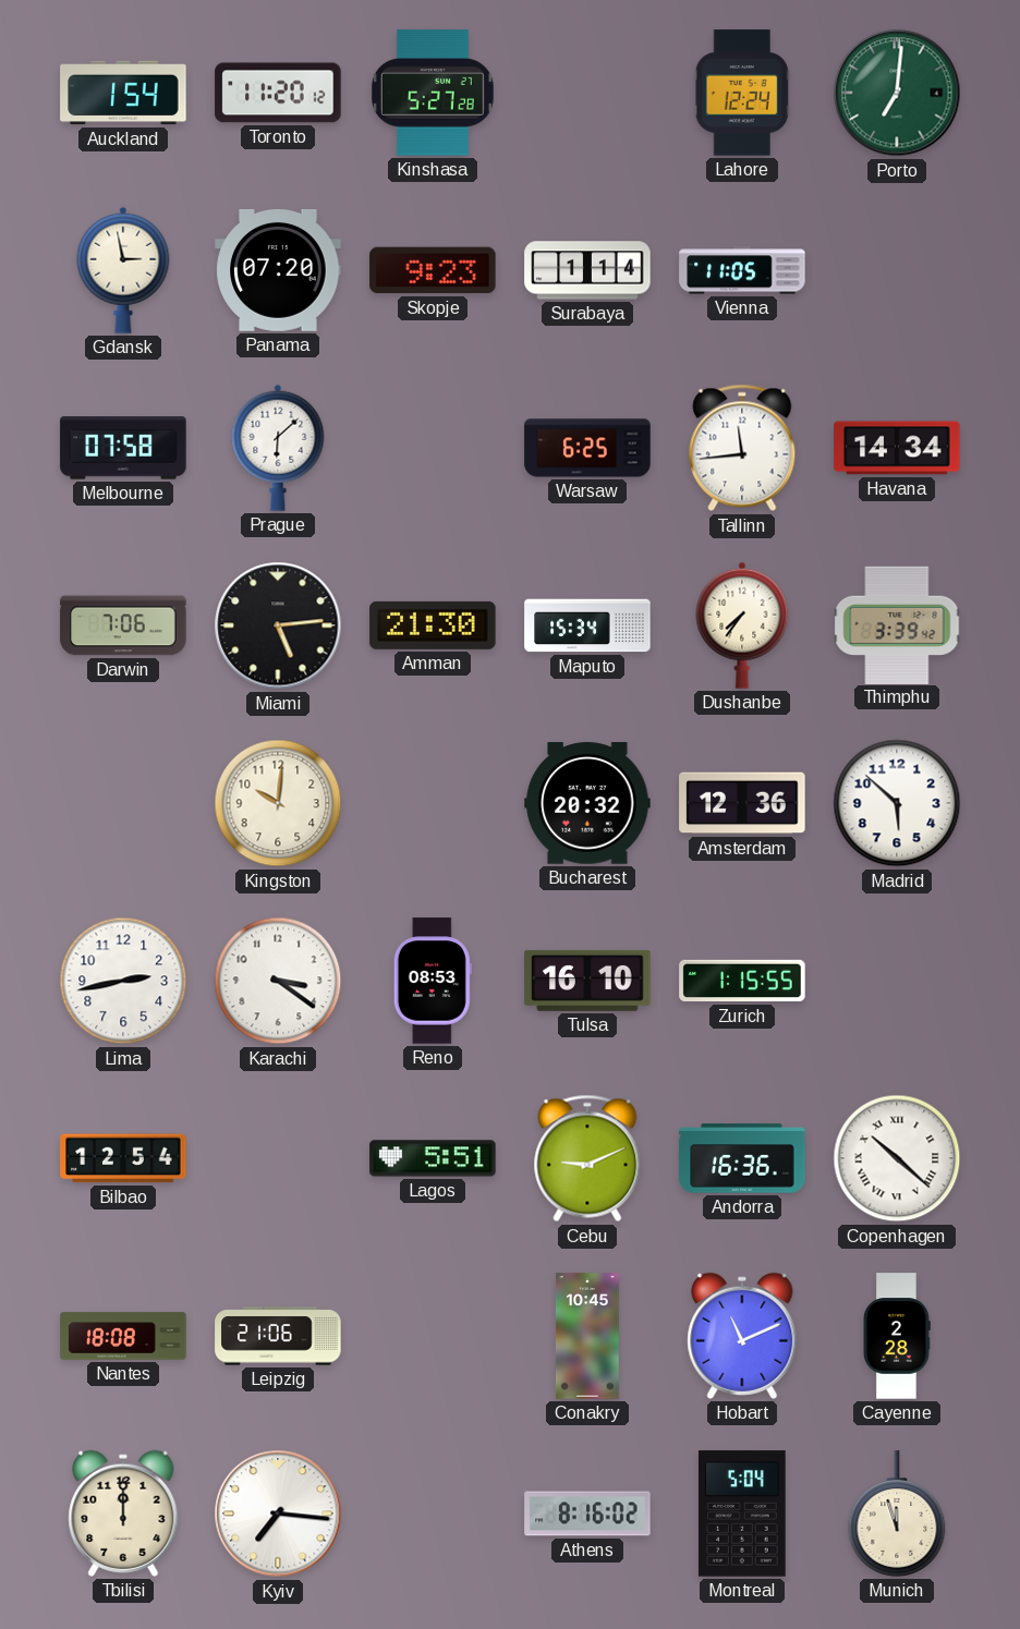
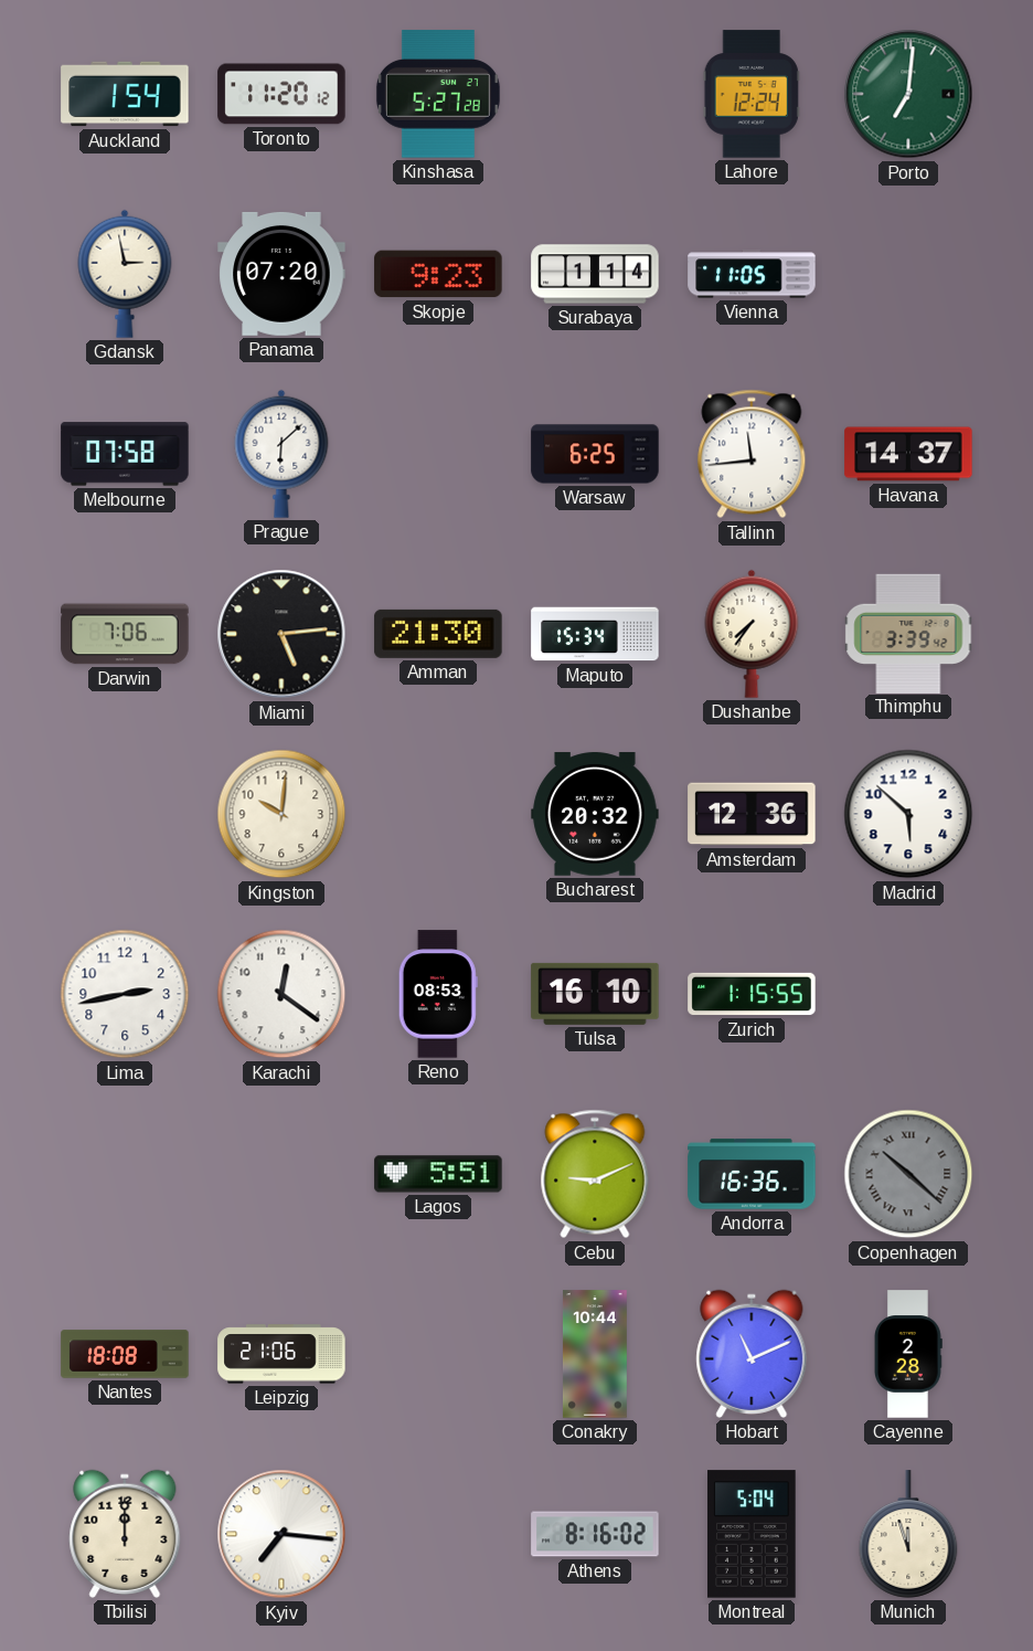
Havana: 14:34 -> 14:37
Karachi: 3:21 -> 12:21
Bilbao: 12:54 -> none
Copenhagen dial: white -> grey
Conakry: 10:45 -> 10:44
